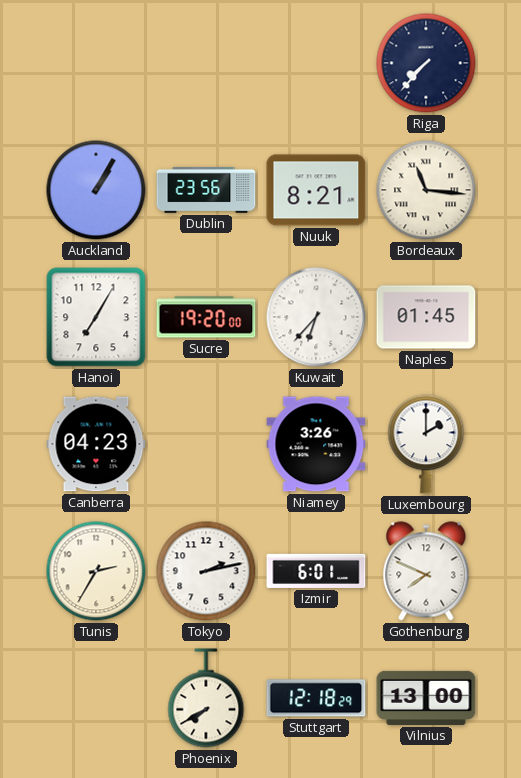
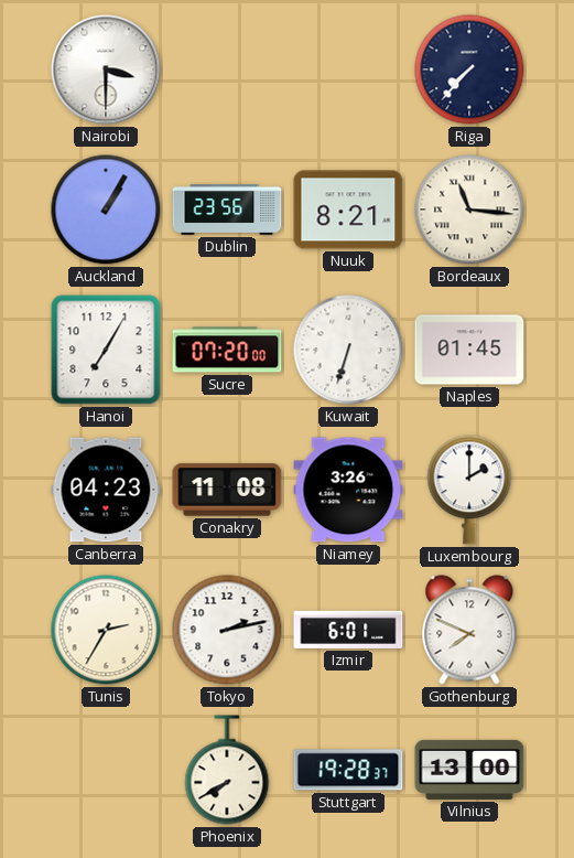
Nairobi: none -> 3:30
Sucre: 19:20 -> 07:20
Kuwait: 6:37 -> 6:33
Conakry: none -> 11:08
Stuttgart: 12:18 -> 19:28
